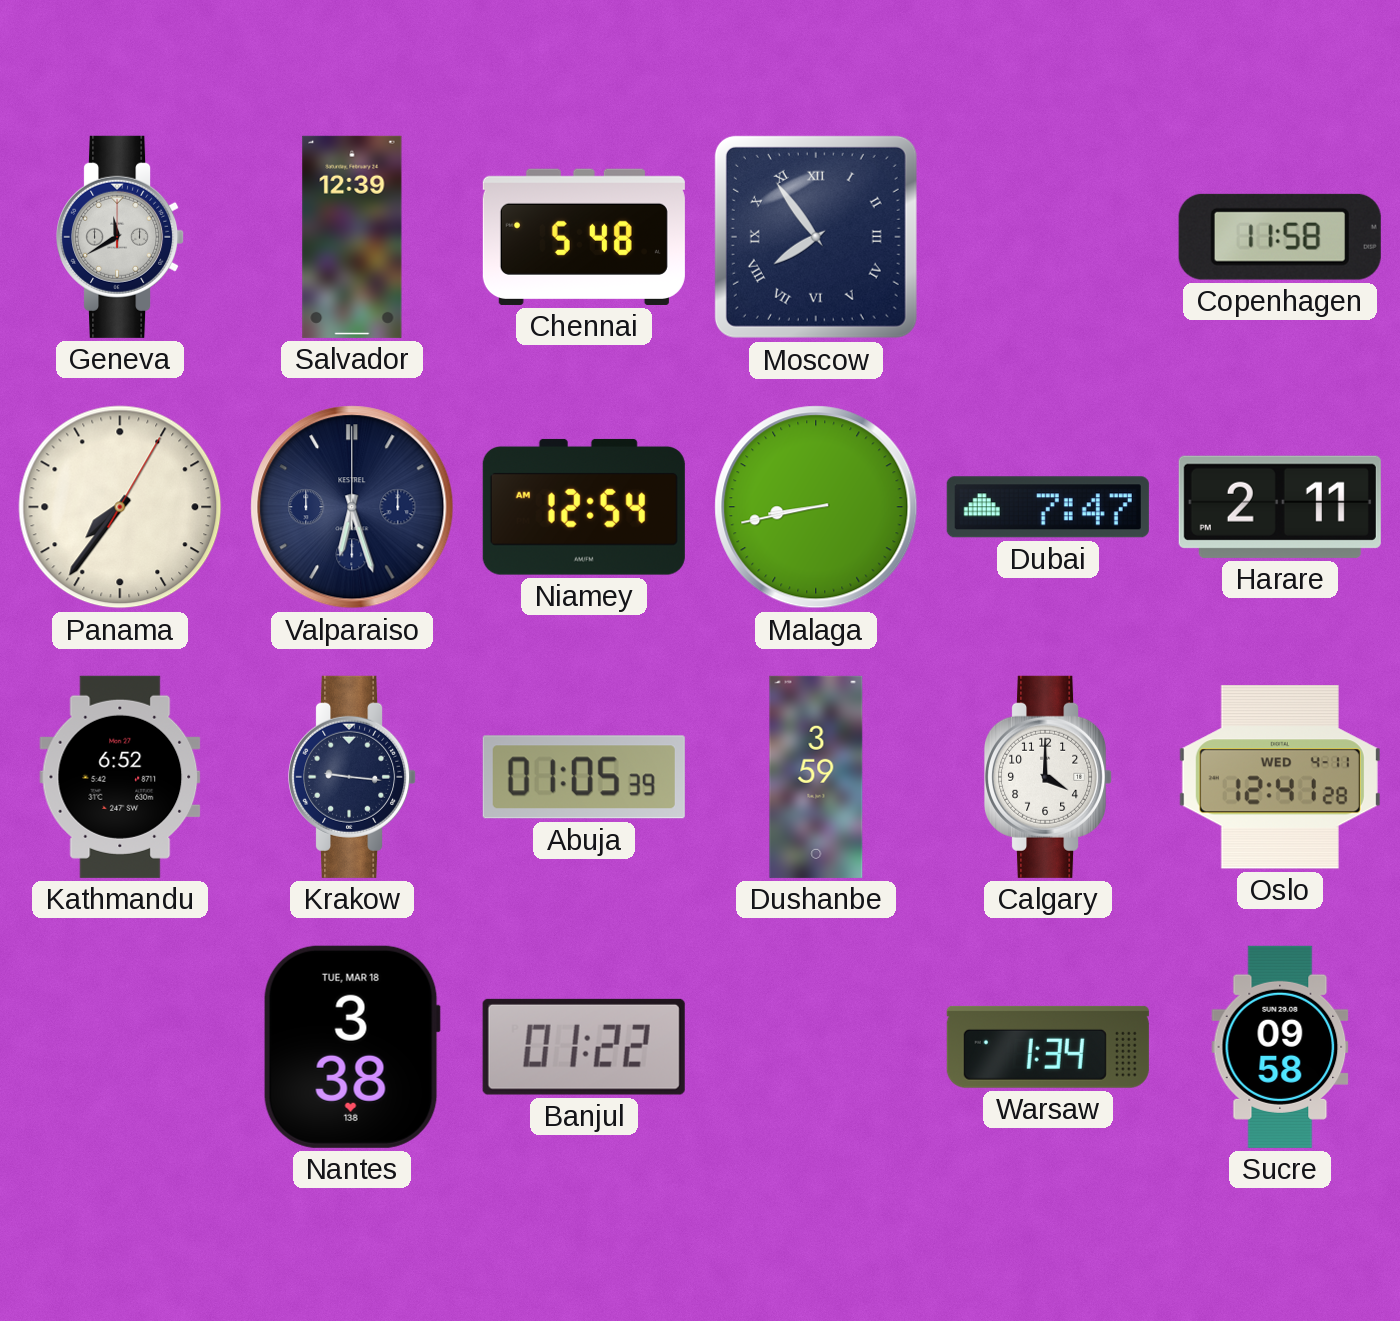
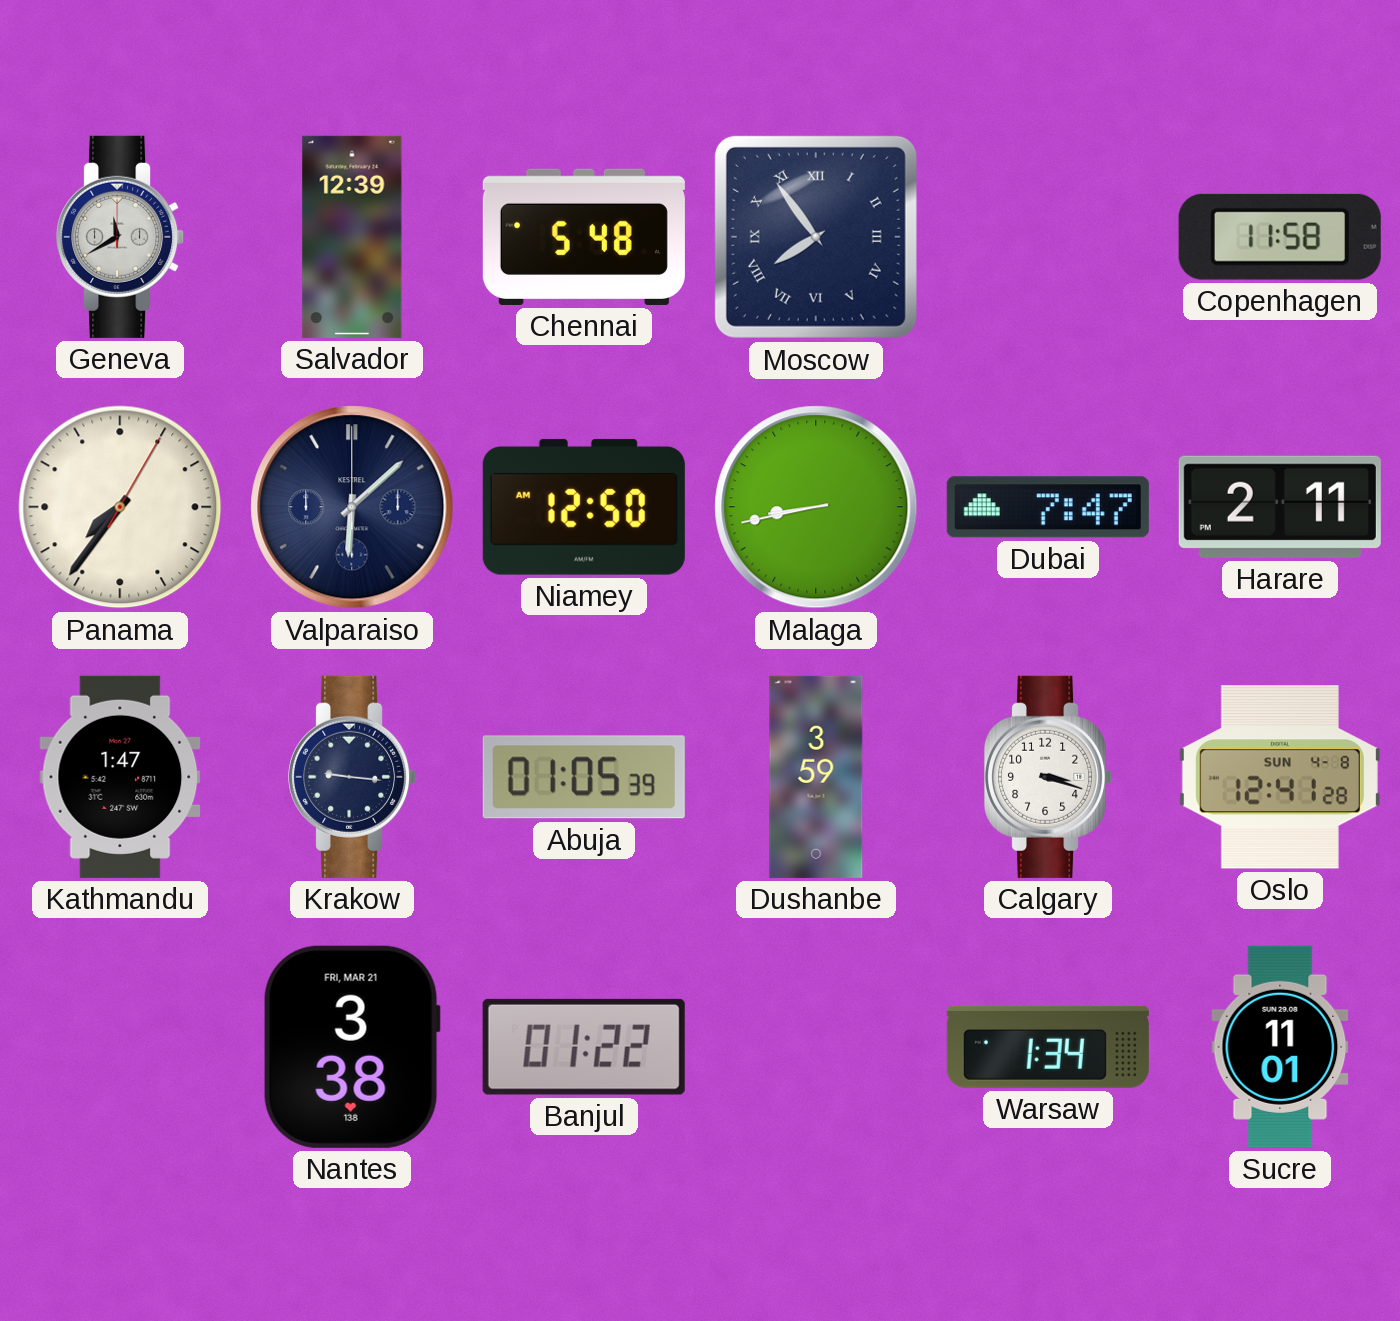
Valparaiso: 6:27 -> 6:08
Niamey: 12:54 -> 12:50
Kathmandu: 6:52 -> 1:47
Calgary: 4:00 -> 3:18
Oslo date: WED 4-11 -> SUN 4-8
Nantes date: TUE, MAR 18 -> FRI, MAR 21
Sucre: 09:58 -> 11:01
